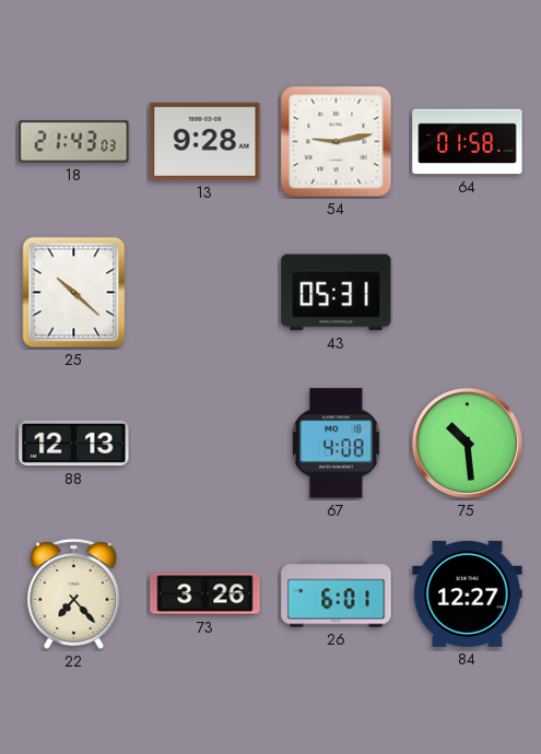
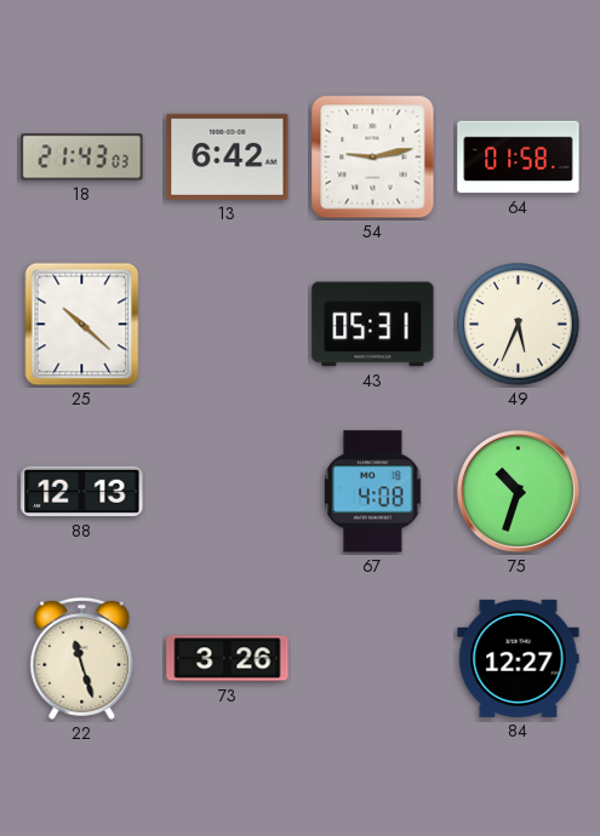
13: 9:28 -> 6:42
49: none -> 5:34
75: 10:29 -> 10:33
22: 7:23 -> 11:27
26: 6:01 -> none
